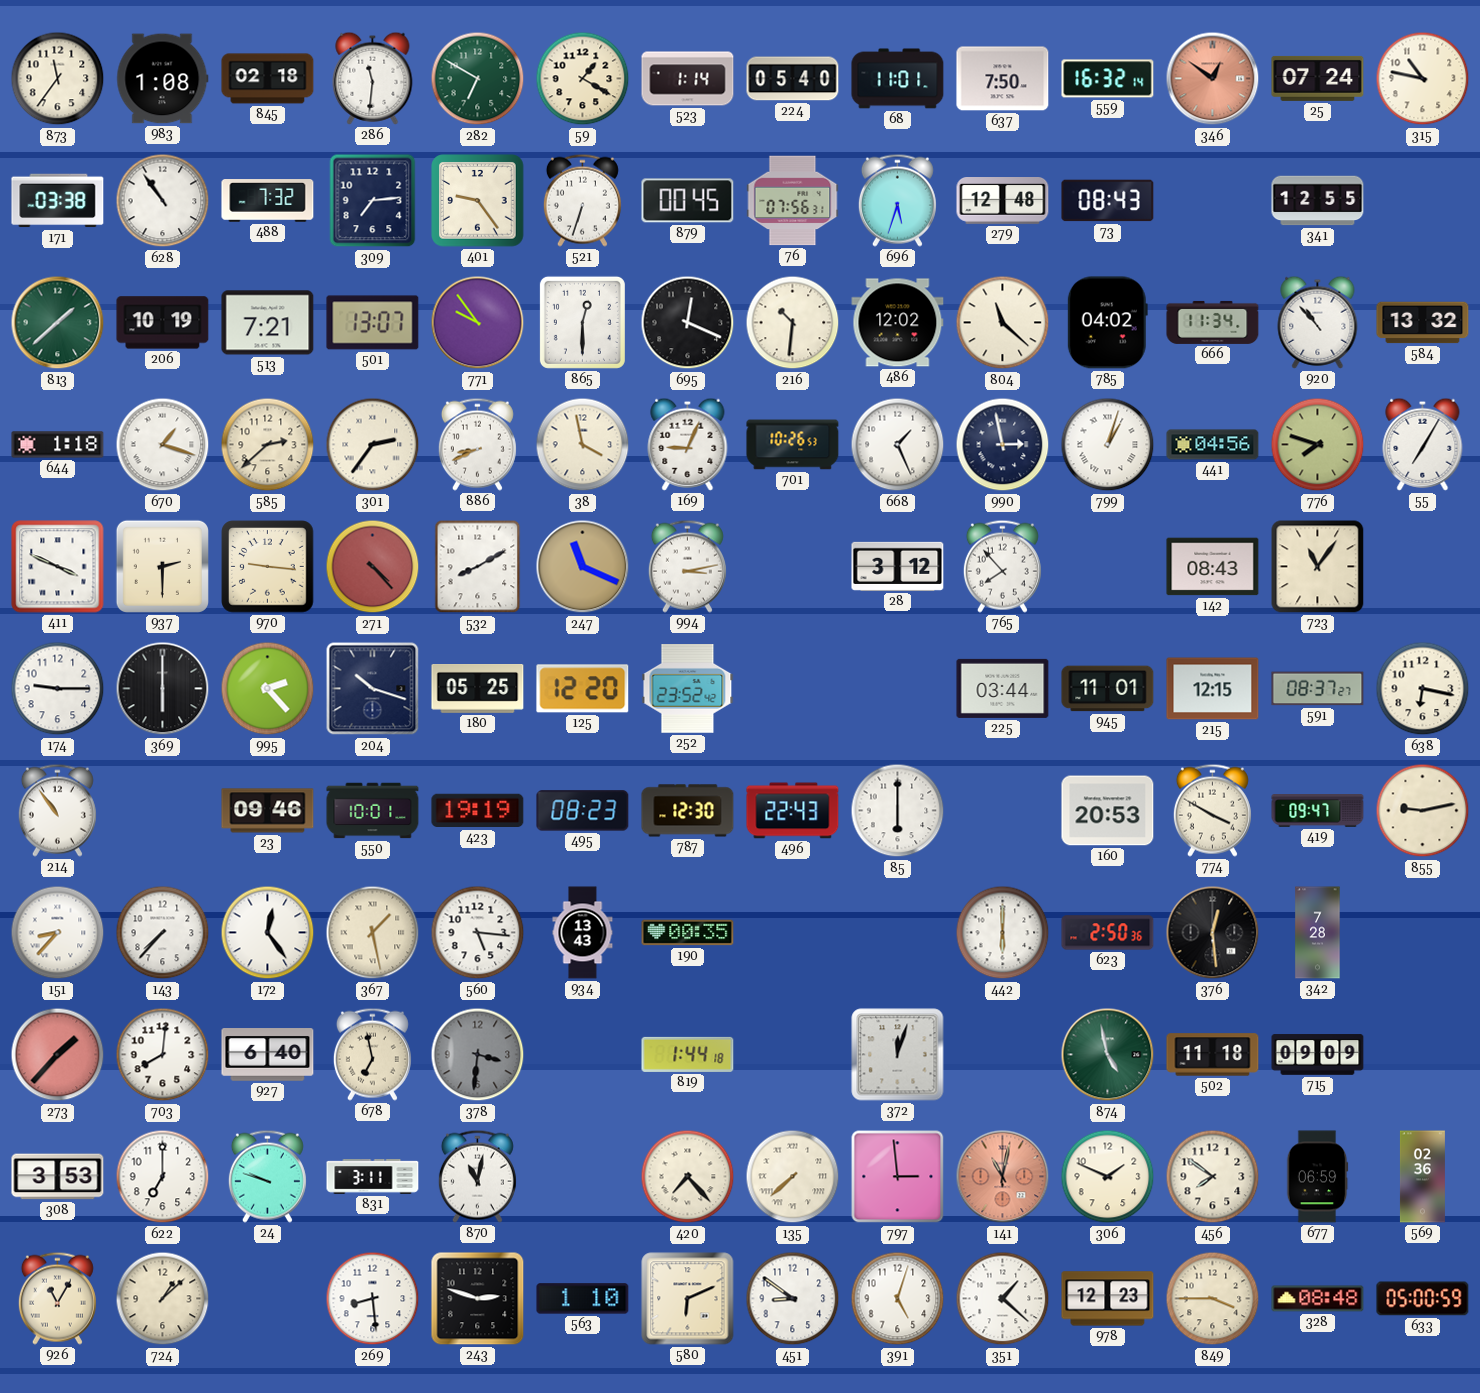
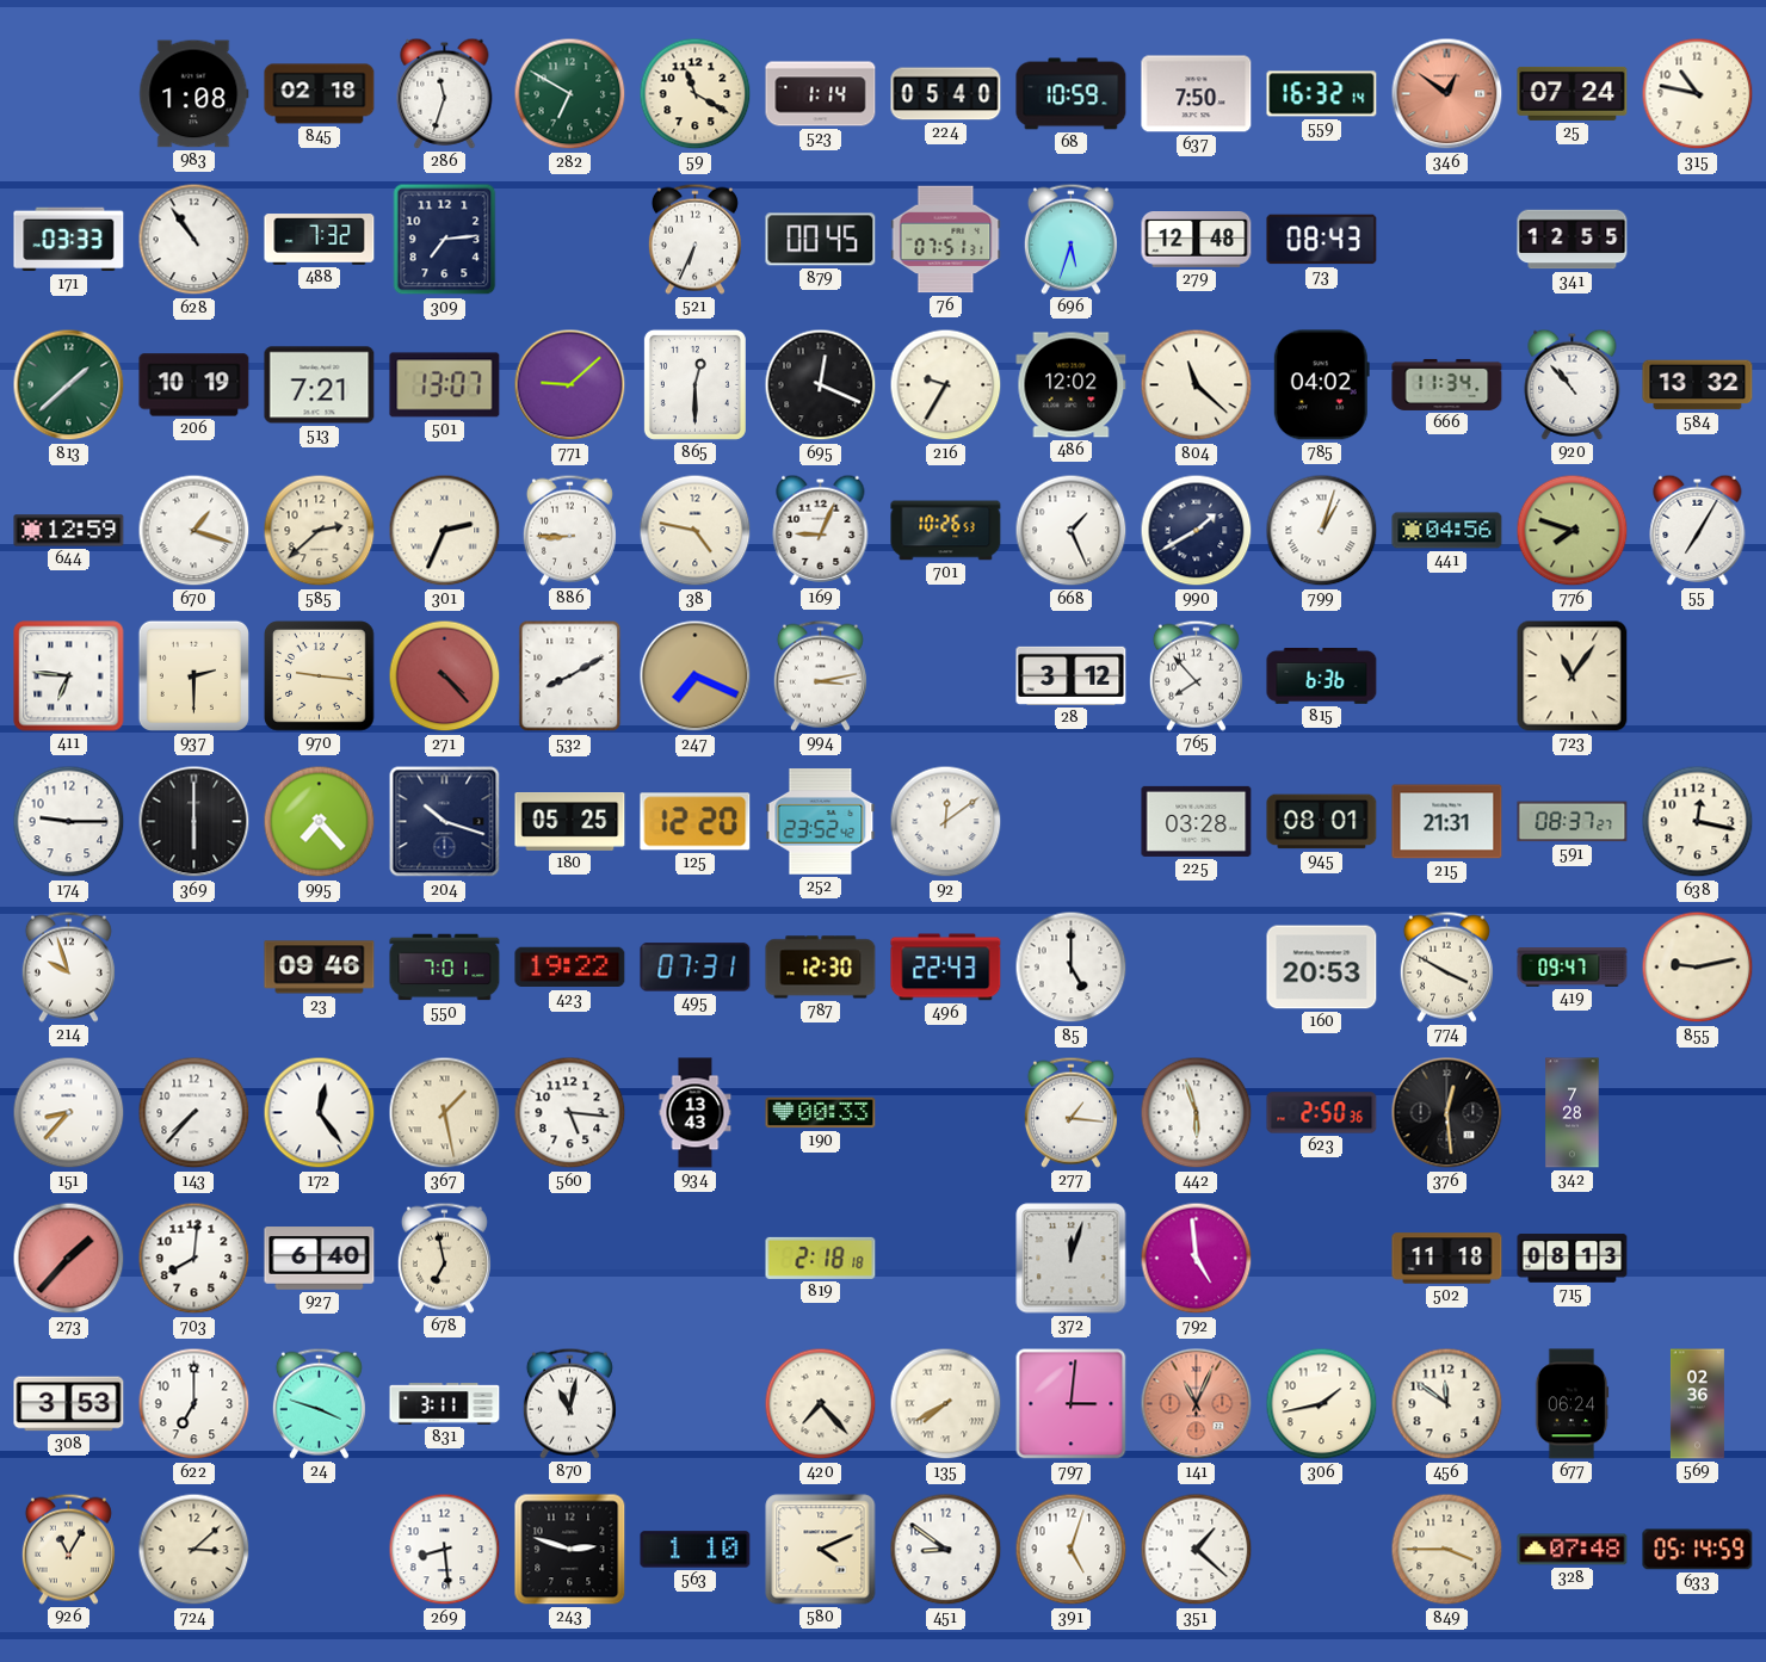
873: 11:36 -> none
286: 11:31 -> 11:33
59: 1:20 -> 11:20
68: 11:01 -> 10:59
171: 03:38 -> 03:33
401: 9:24 -> none
521: 6:33 -> 6:34
76: 07:56 -> 07:51
771: 9:54 -> 9:08
216: 10:31 -> 9:35
644: 1:18 -> 12:59
301: 2:36 -> 2:34
886: 8:41 -> 8:45
38: 3:58 -> 4:47
990: 2:58 -> 1:40
411: 3:49 -> 6:46
247: 11:19 -> 7:19
815: none -> 6:36
142: 08:43 -> none
995: 2:23 -> 7:23
92: none -> 12:09
225: 03:44 -> 03:28
945: 11:01 -> 08:01
215: 12:15 -> 21:31
638: 6:17 -> 12:17
214: 10:54 -> 9:57
550: 10:01 -> 7:01
423: 19:19 -> 19:22
495: 08:23 -> 07:31
85: 6:00 -> 5:00
190: 00:35 -> 00:33
277: none -> 1:16
442: 6:00 -> 5:57
378: 3:31 -> none
819: 1:44 -> 2:18
792: none -> 4:59
874: 4:58 -> none
715: 09:09 -> 08:13
24: 9:48 -> 3:48
135: 7:38 -> 7:40
797: 2:59 -> 3:01
141: 11:02 -> 11:04
306: 1:49 -> 1:43
456: 7:51 -> 11:51
677: 06:59 -> 06:24
724: 1:08 -> 3:08
580: 6:11 -> 4:11
978: 12:23 -> none
328: 08:48 -> 07:48
633: 05:00 -> 05:14
